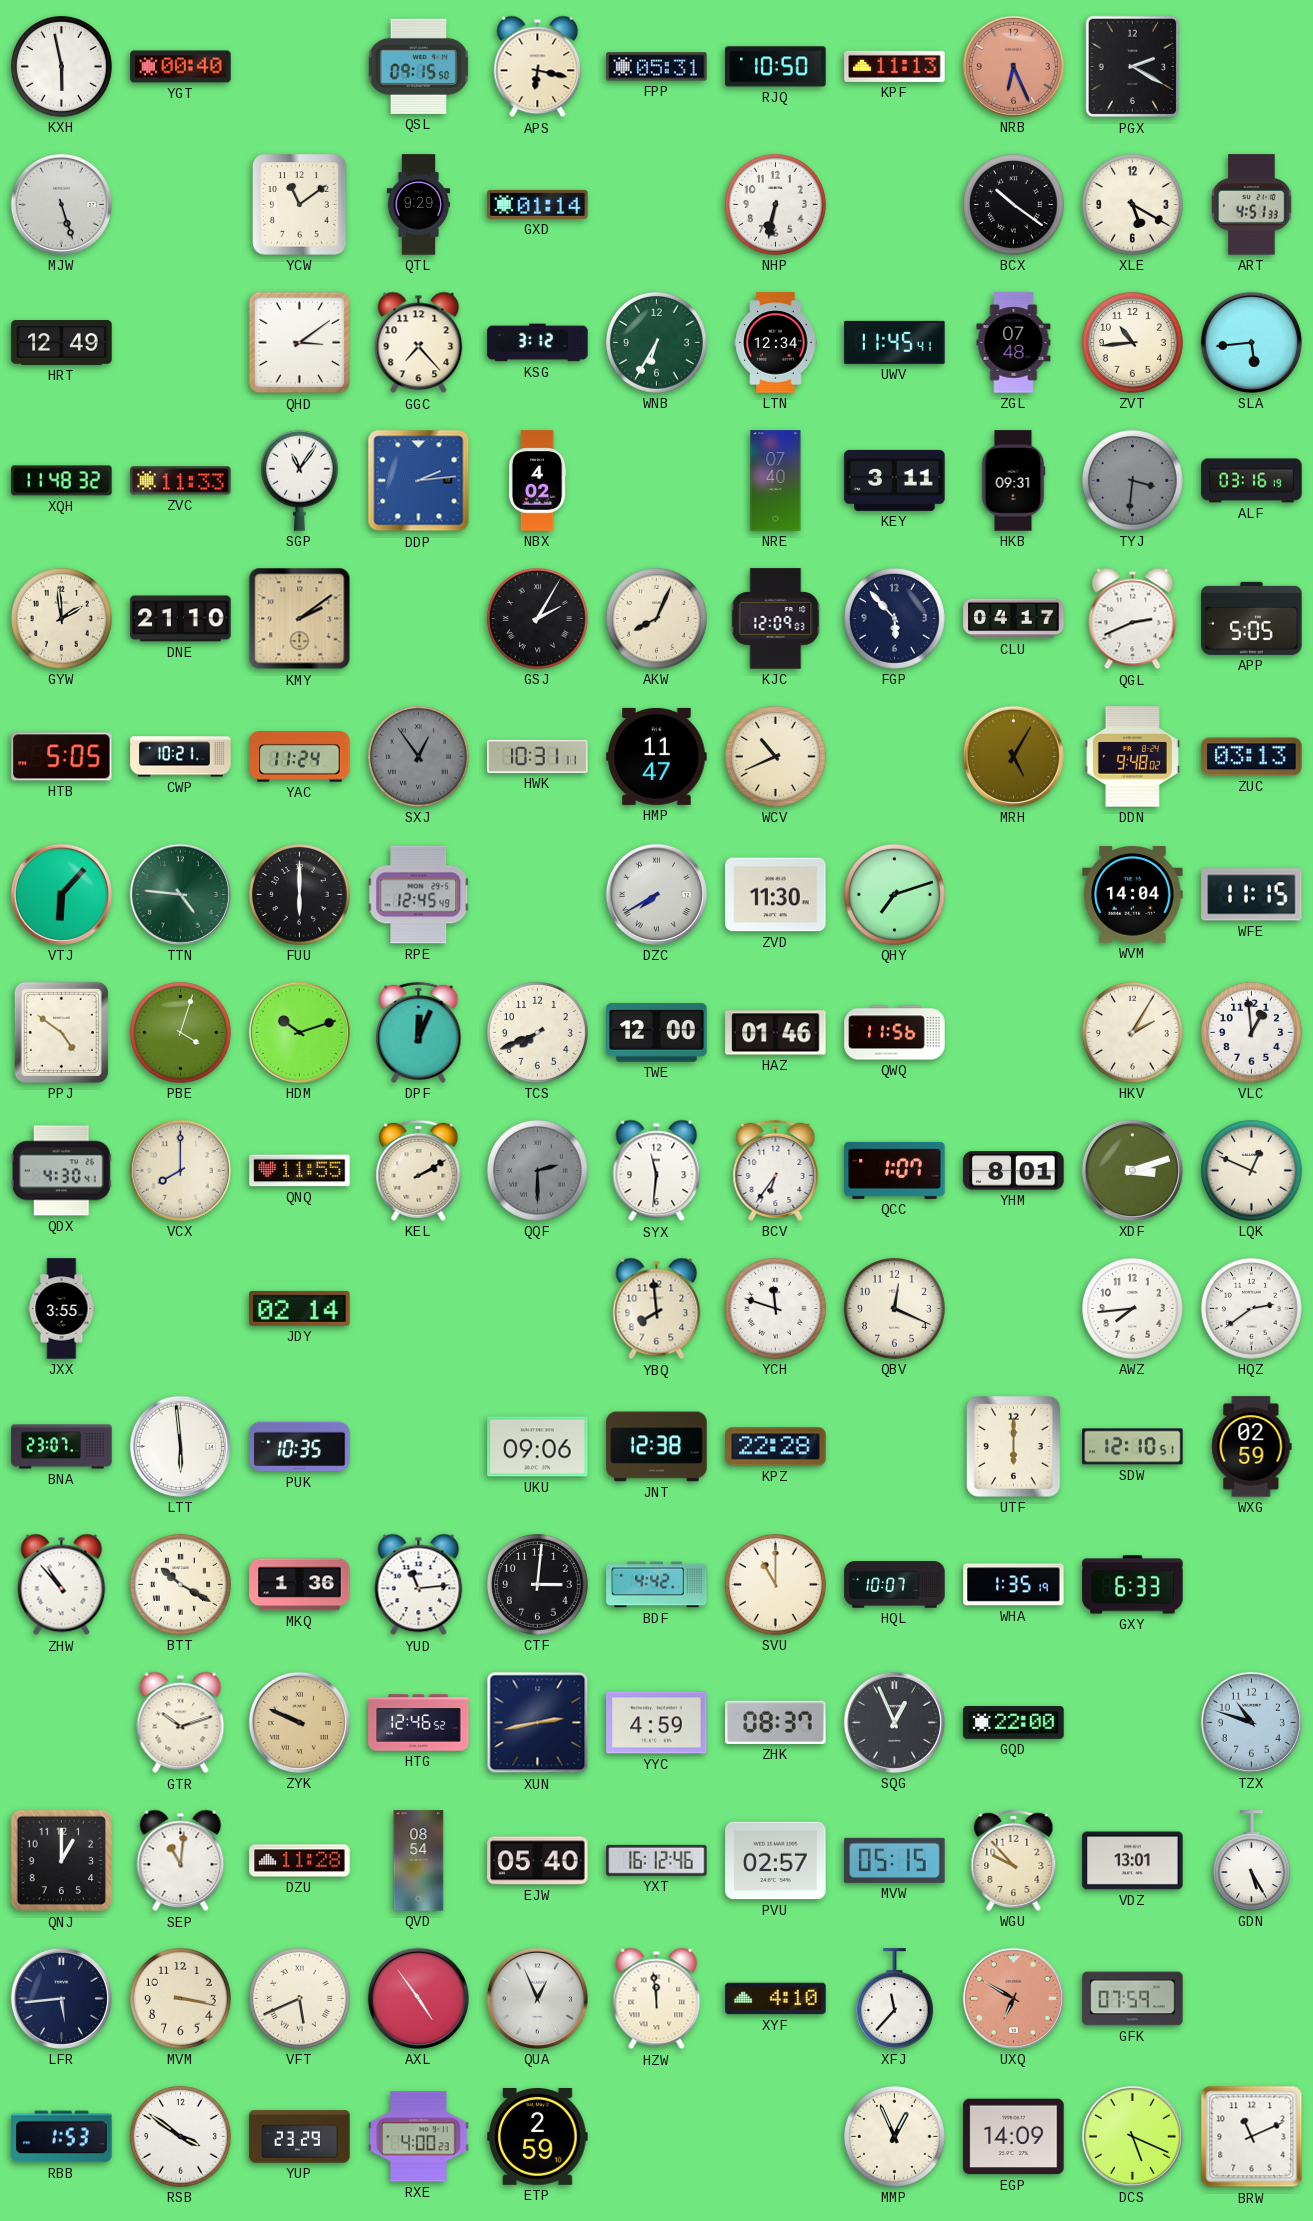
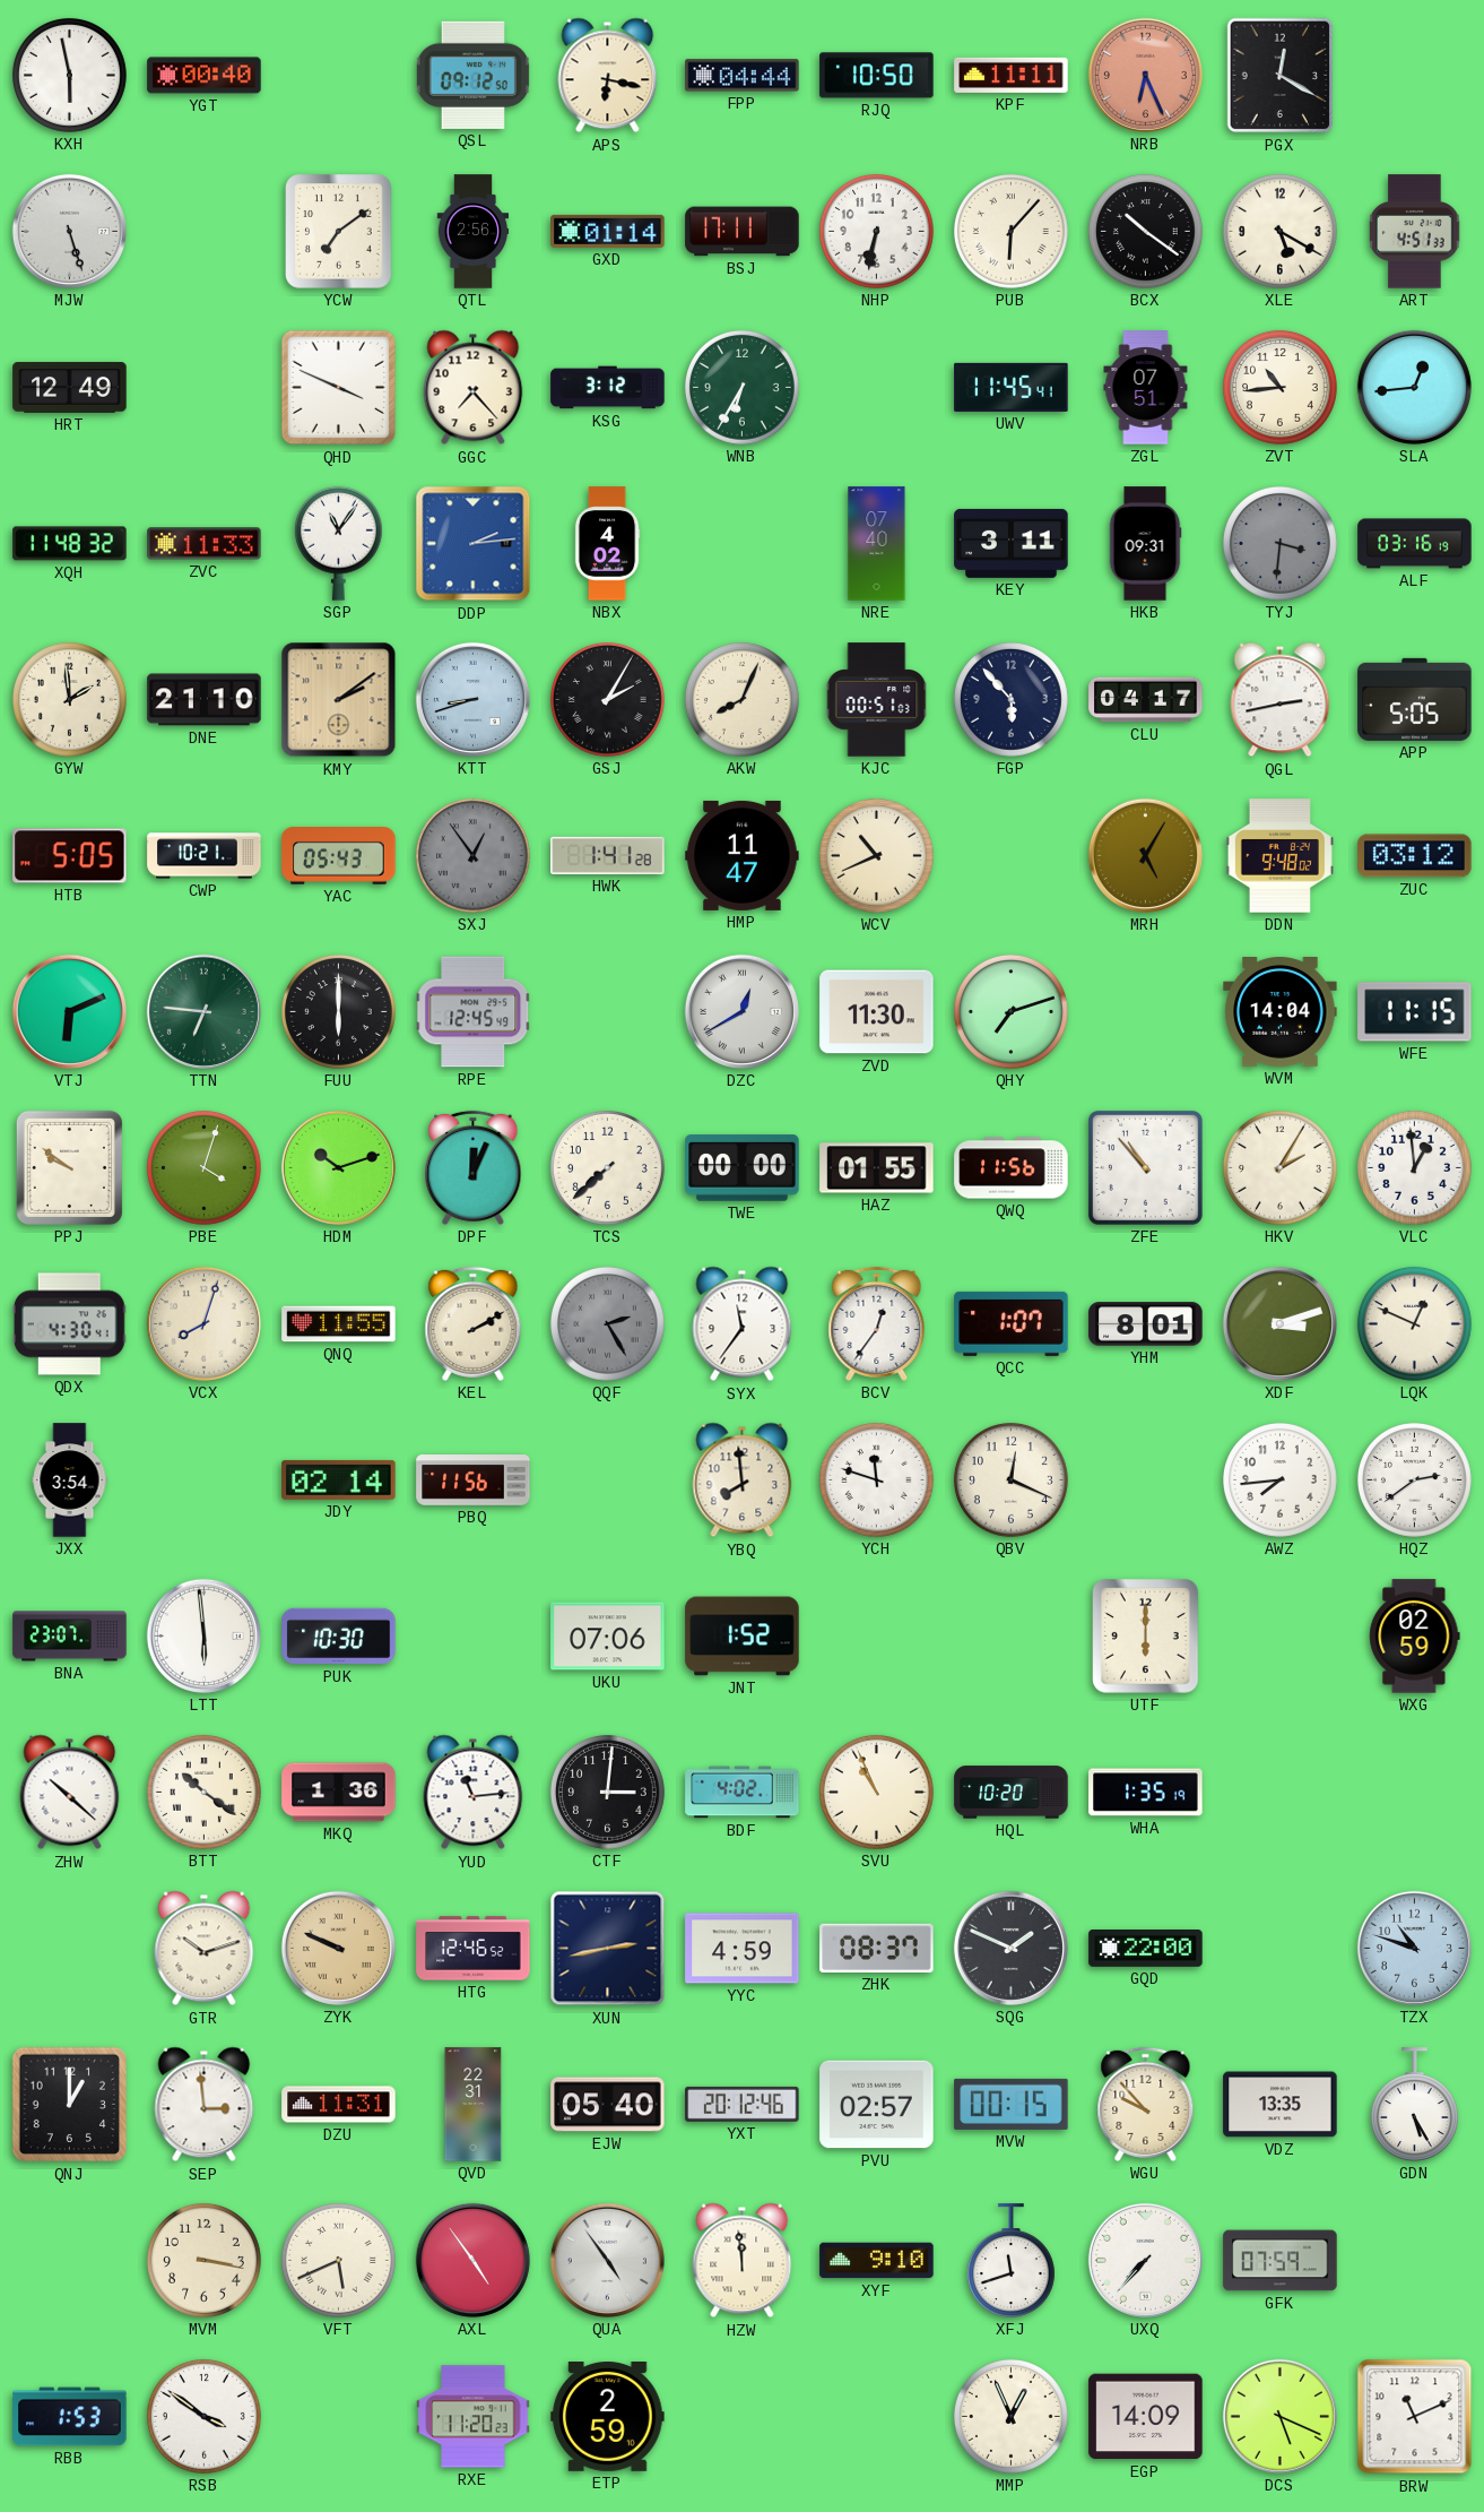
QSL: 09:15 -> 09:12
FPP: 05:31 -> 04:44
KPF: 11:13 -> 11:11
PGX: 2:20 -> 12:20
YCW: 11:09 -> 7:09
QTL: 9:29 -> 2:56
BSJ: none -> 17:11
PUB: none -> 6:07
QHD: 3:09 -> 3:49
LTN: 12:34 -> none
ZGL: 07:48 -> 07:51
SLA: 5:44 -> 12:44
KTT: none -> 8:42
KJC: 12:09 -> 00:51
QGL: 2:41 -> 2:43
YAC: 11:24 -> 05:43
HWK: 10:31 -> 1:41
ZUC: 03:13 -> 03:12
VTJ: 6:07 -> 6:11
TTN: 4:46 -> 6:46
DZC: 7:40 -> 12:40
PPJ: 4:51 -> 9:51
TCS: 7:41 -> 7:38
TWE: 12:00 -> 00:00
HAZ: 01:46 -> 01:55
ZFE: none -> 10:53
VCX: 8:00 -> 8:03
QQF: 2:30 -> 2:25
SYX: 11:31 -> 11:36
BCV: 6:36 -> 12:36
JXX: 3:55 -> 3:54
PBQ: none -> 11:56
PUK: 10:35 -> 10:30
UKU: 09:06 -> 07:06
JNT: 12:38 -> 1:52
KPZ: 22:28 -> none
SDW: 12:10 -> none
ZHW: 10:53 -> 10:22
BTT: 10:20 -> 10:21
BDF: 4:42 -> 4:02
SVU: 11:00 -> 10:56
HQL: 10:07 -> 10:20
GXY: 6:33 -> none
SQG: 12:56 -> 1:49
SEP: 11:01 -> 2:59
DZU: 11:28 -> 11:31
QVD: 08:54 -> 22:31
YXT: 16:12 -> 20:12
MVW: 05:15 -> 00:15
VDZ: 13:01 -> 13:35
LFR: 5:44 -> none
QUA: 12:56 -> 4:54
XYF: 4:10 -> 9:10
XFJ: 11:37 -> 11:42
UXQ: 6:50 -> 7:37
UXQ dial: salmon -> white
YUP: 23:29 -> none
RXE: 4:00 -> 11:20
